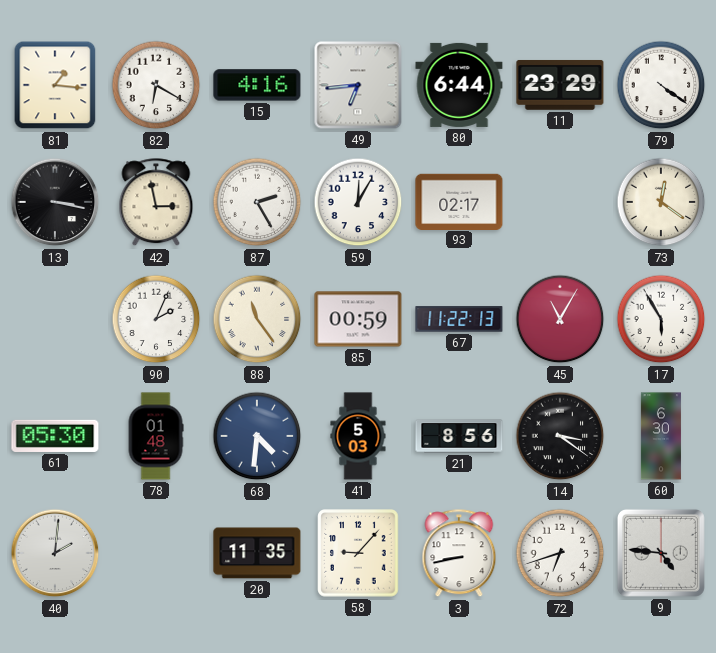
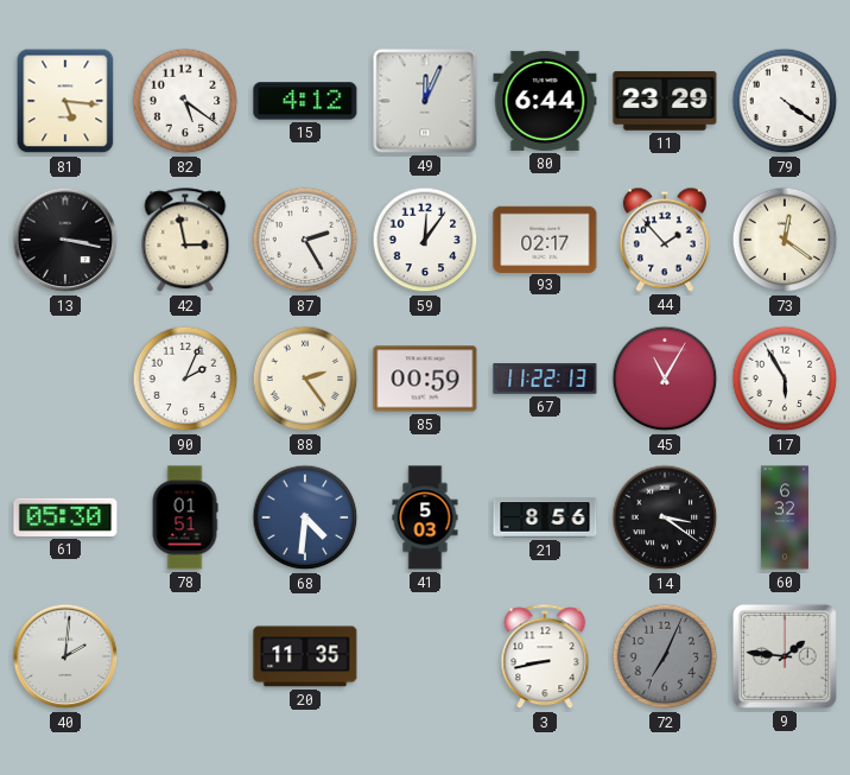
81: 1:16 -> 5:16
82: 6:20 -> 5:21
15: 4:16 -> 4:12
49: 6:44 -> 12:04
59: 12:05 -> 12:06
44: none -> 1:53
88: 11:24 -> 2:24
78: 01:48 -> 01:51
60: 6:30 -> 6:32
58: 9:07 -> none
72: 6:42 -> 7:04
72 dial: white -> grey
9: 4:46 -> 1:46
